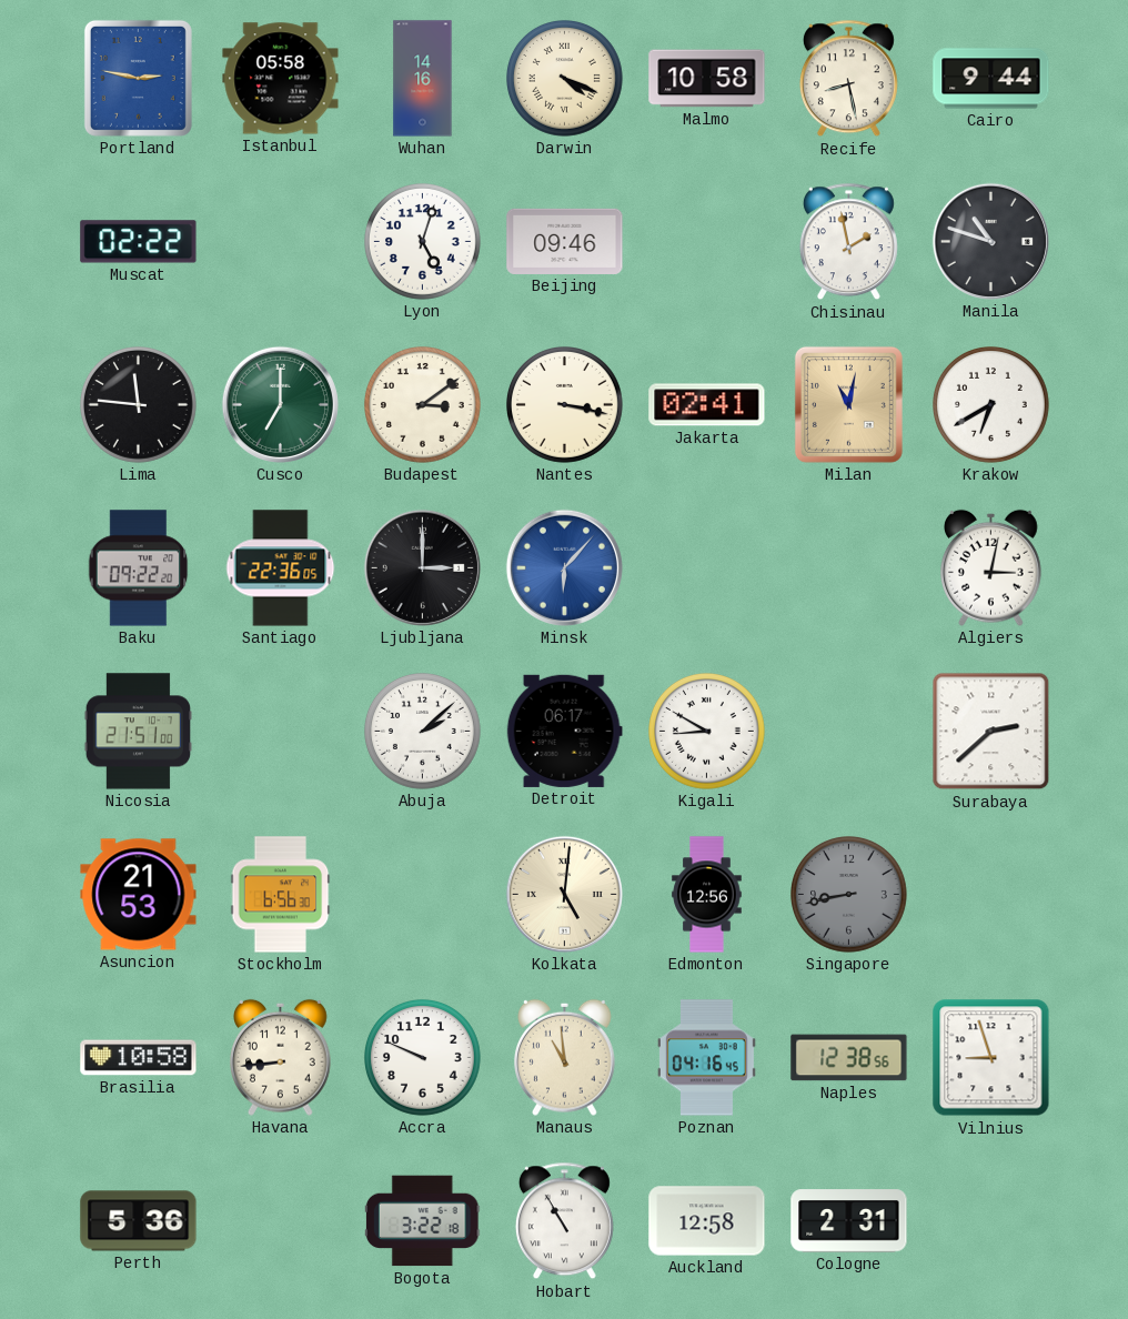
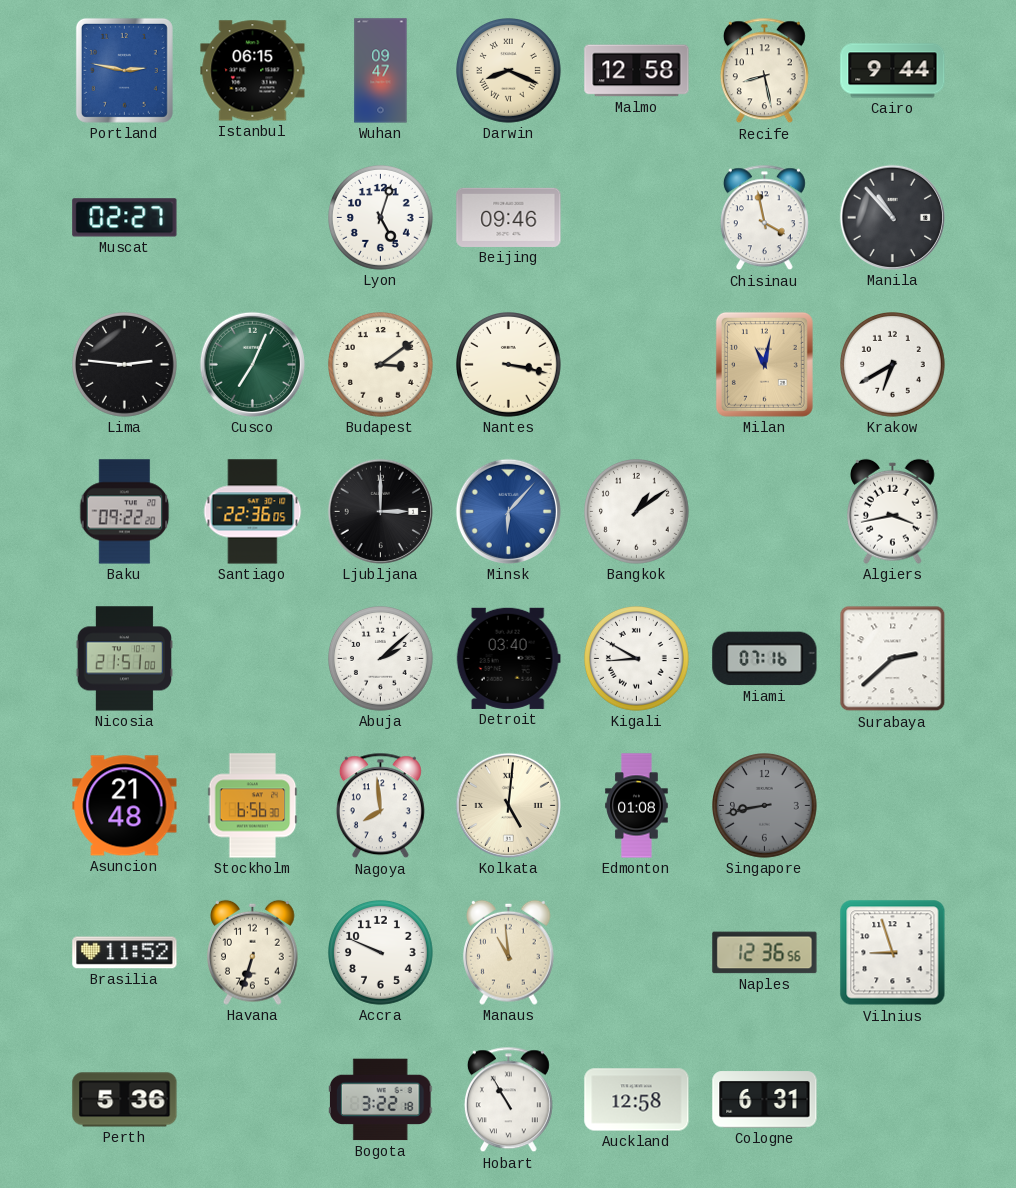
Istanbul: 05:58 -> 06:15
Wuhan: 14:16 -> 09:47
Darwin: 4:19 -> 8:19
Malmo: 10:58 -> 12:58
Muscat: 02:22 -> 02:27
Chisinau: 1:58 -> 3:58
Manila: 10:48 -> 10:53
Lima: 11:46 -> 2:46
Cusco: 7:00 -> 7:04
Jakarta: 02:41 -> none
Bangkok: none -> 1:09
Algiers: 3:02 -> 3:43
Detroit: 06:17 -> 03:40
Miami: none -> 07:16
Asuncion: 21:53 -> 21:48
Nagoya: none -> 7:59
Edmonton: 12:56 -> 01:08
Brasilia: 10:58 -> 11:52
Havana: 8:44 -> 6:33
Poznan: 04:16 -> none
Naples: 12:38 -> 12:36
Cologne: 2:31 -> 6:31
